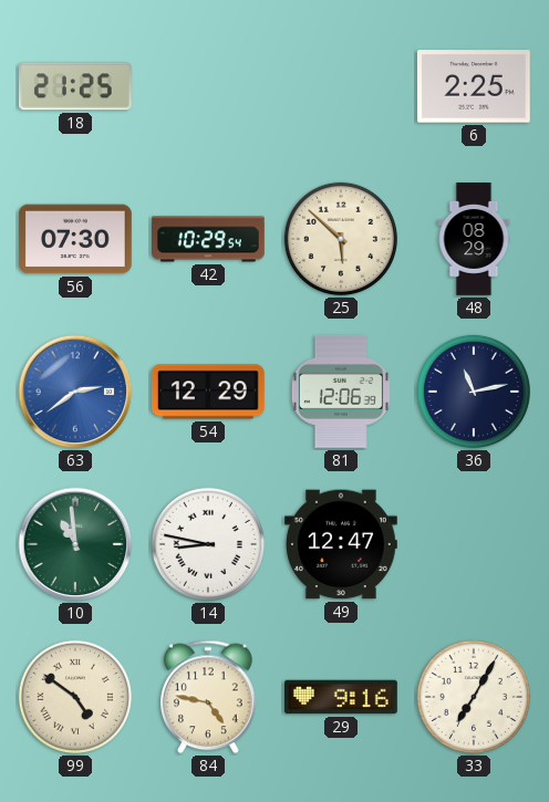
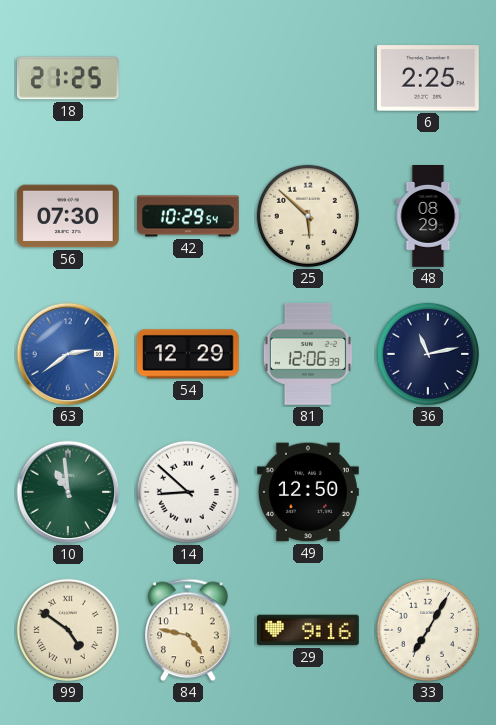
14: 8:47 -> 8:52
49: 12:47 -> 12:50
